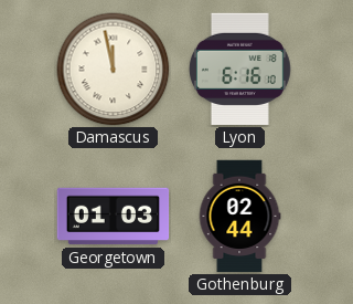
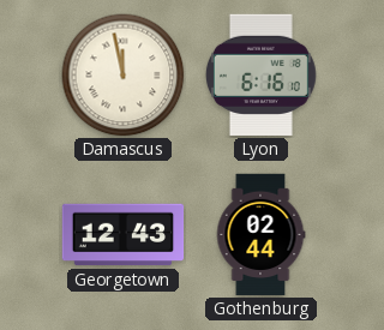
Georgetown: 01:03 -> 12:43
